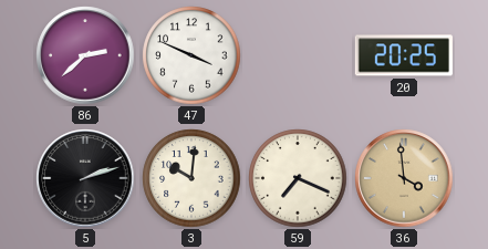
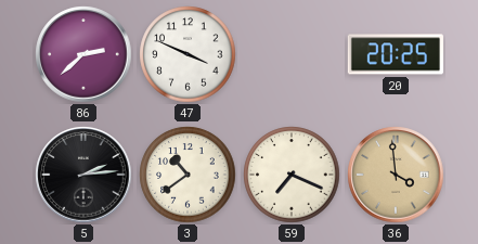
5: 2:12 -> 2:14
3: 10:01 -> 10:39
